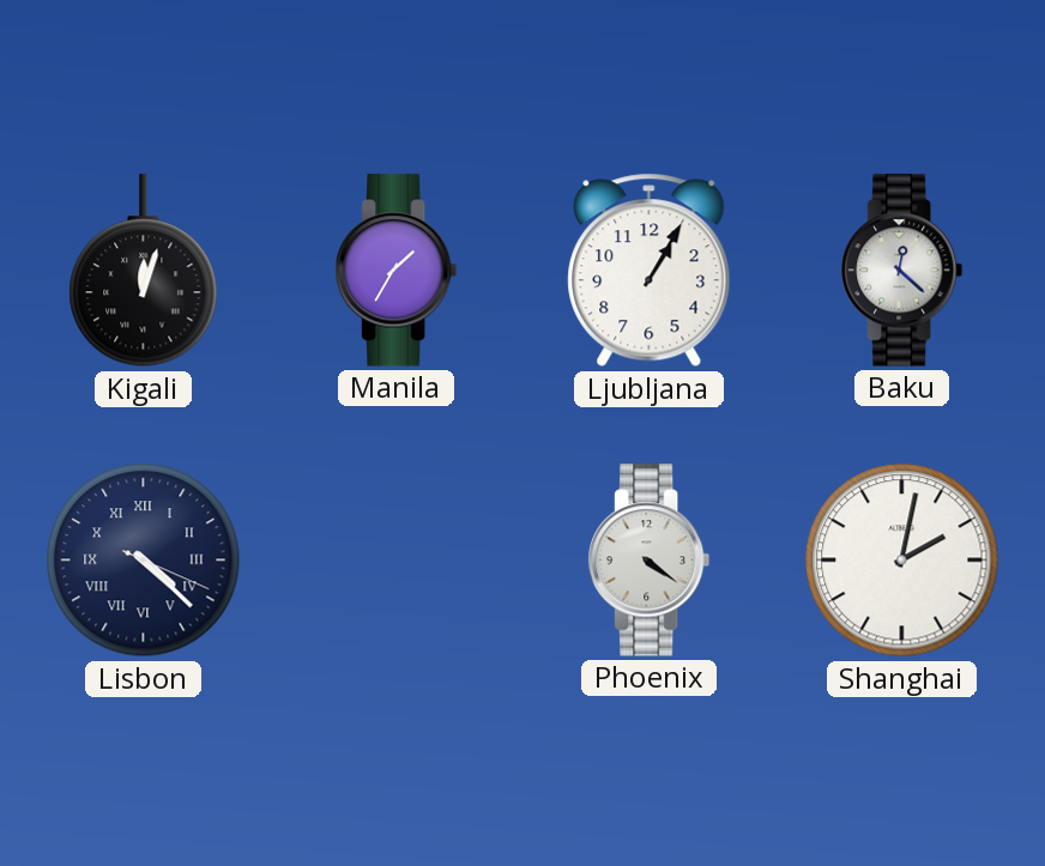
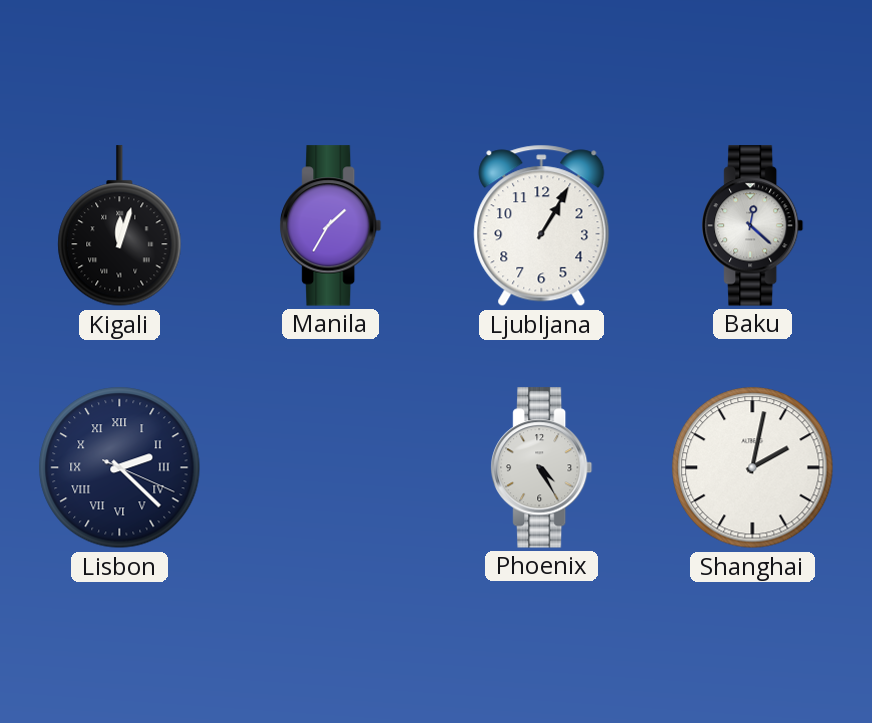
Lisbon: 4:22 -> 2:22
Phoenix: 4:21 -> 4:25
